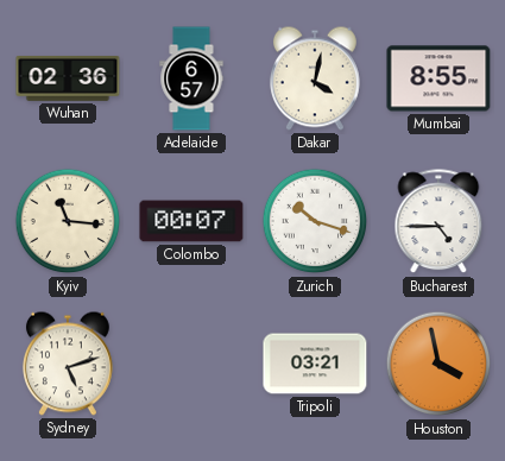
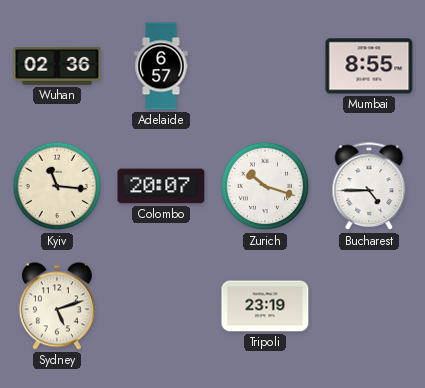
Dakar: 4:02 -> none
Colombo: 00:07 -> 20:07
Tripoli: 03:21 -> 23:19
Houston: 3:58 -> none
